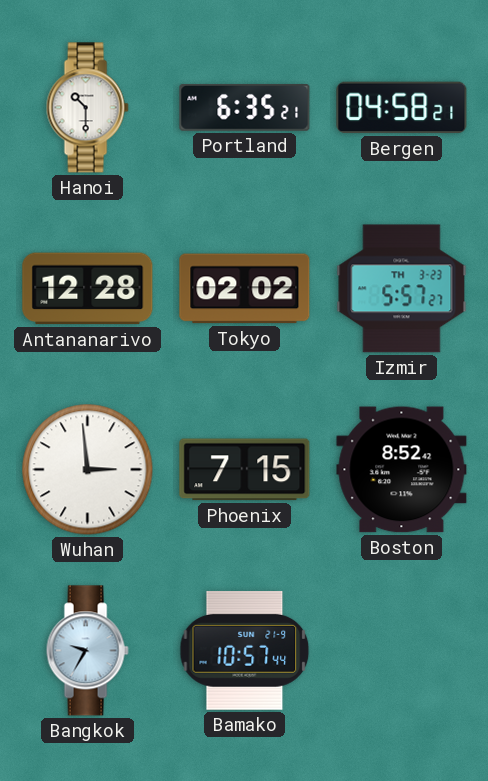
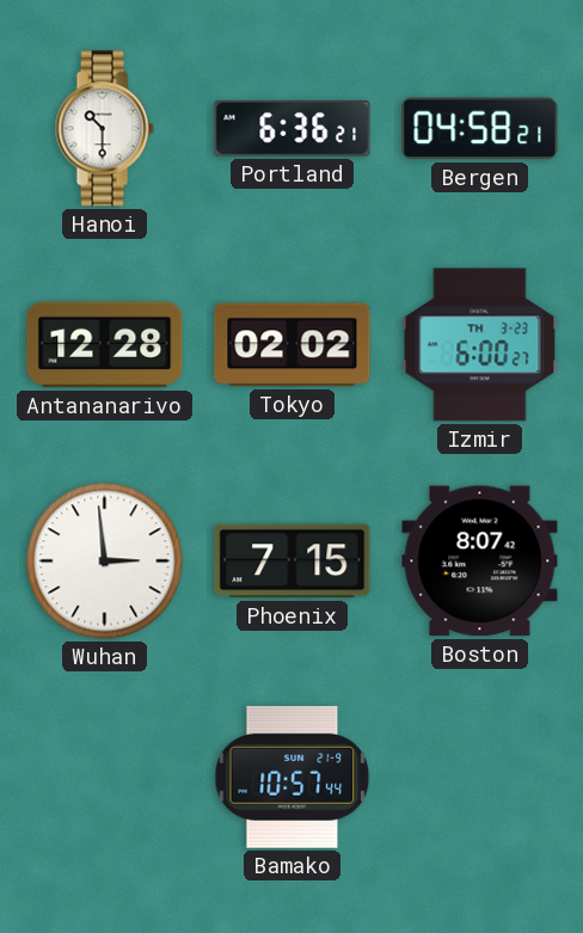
Portland: 6:35 -> 6:36
Izmir: 5:57 -> 6:00
Boston: 8:52 -> 8:07
Bangkok: 9:35 -> none
